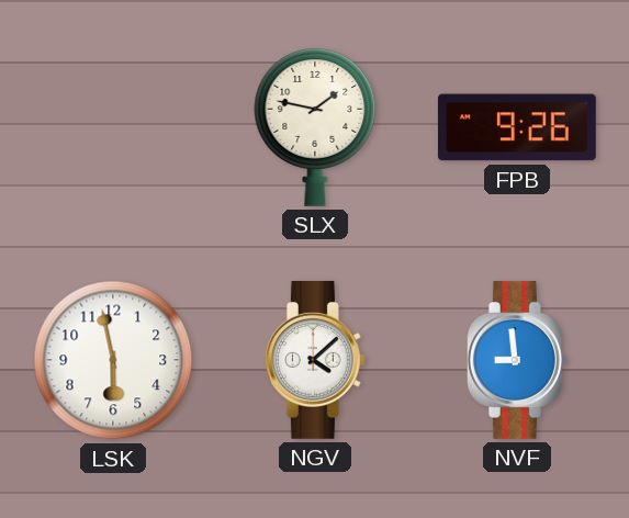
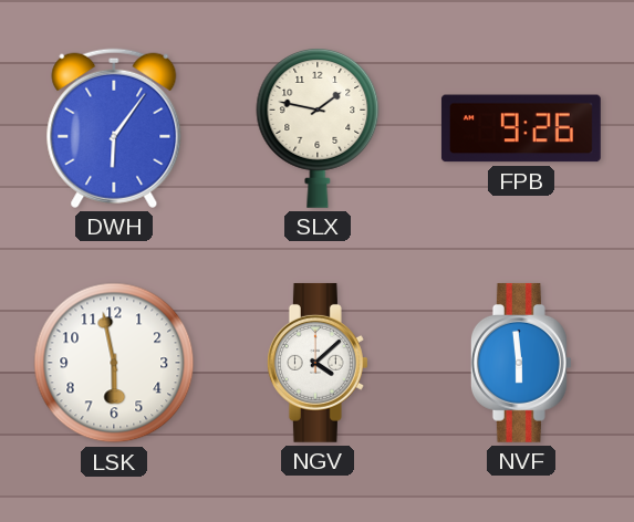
DWH: none -> 6:06
NVF: 8:59 -> 5:59
